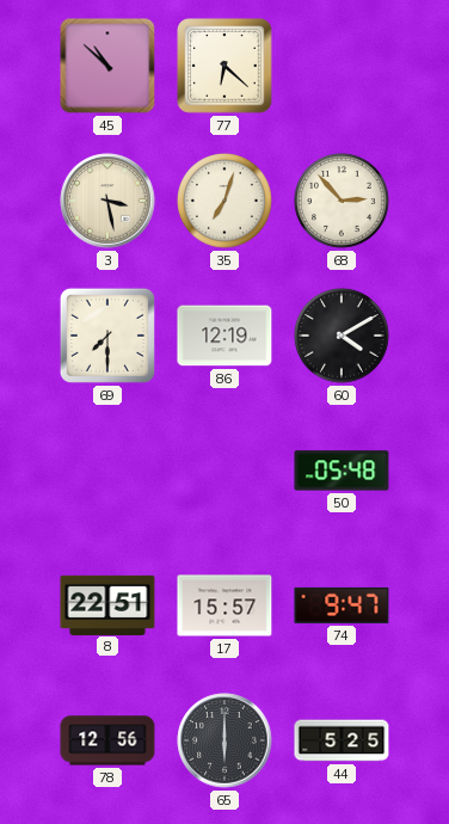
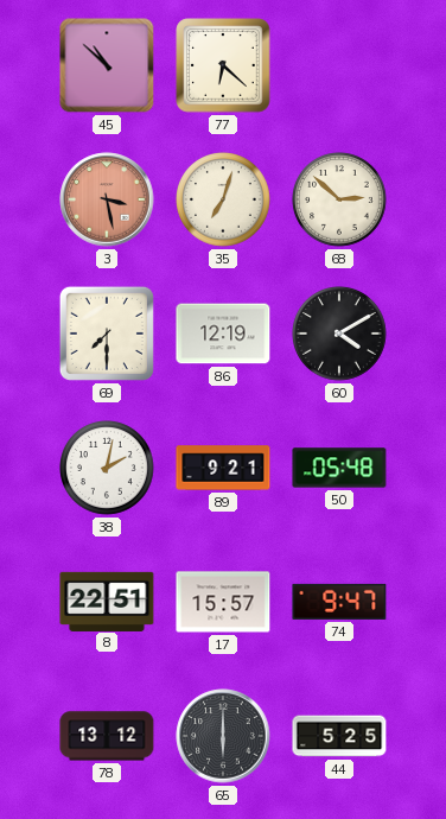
3 dial: cream -> salmon
68: 2:53 -> 2:52
38: none -> 2:02
89: none -> 9:21
78: 12:56 -> 13:12
